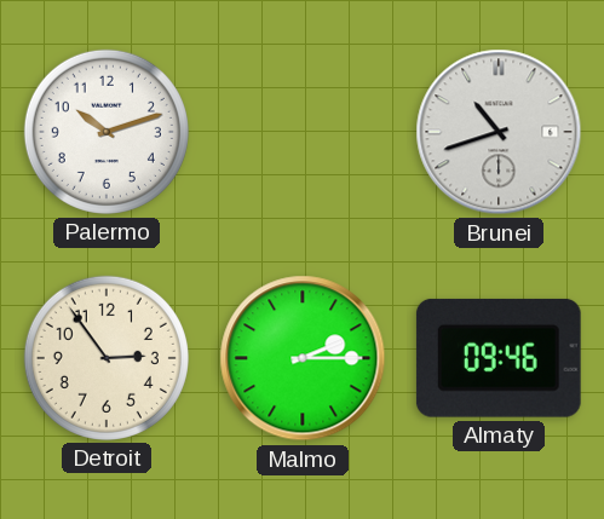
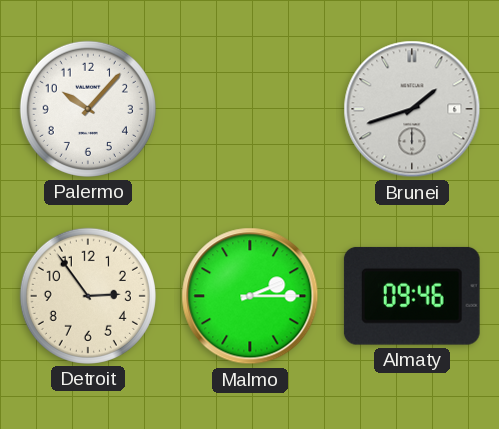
Palermo: 10:12 -> 10:07
Brunei: 10:42 -> 1:42
